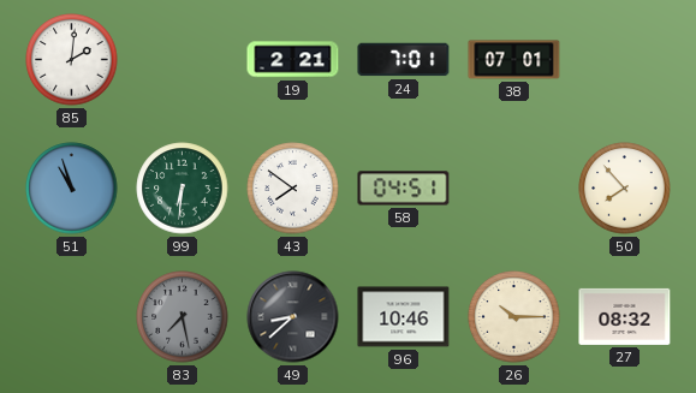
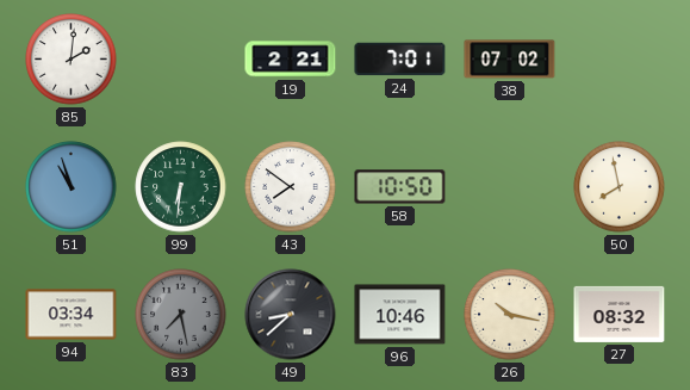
38: 07:01 -> 07:02
58: 04:51 -> 10:50
50: 7:53 -> 7:58
94: none -> 03:34
26: 10:15 -> 10:17
